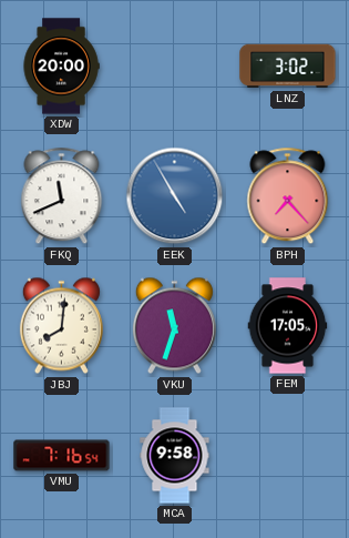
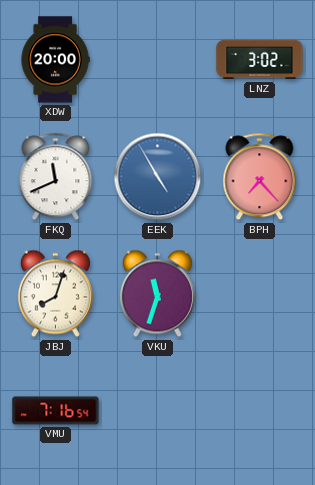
JBJ: 8:01 -> 8:03
FEM: 17:05 -> none
MCA: 9:58 -> none
